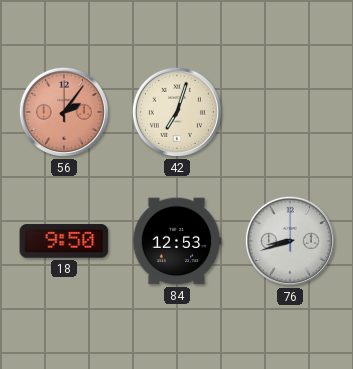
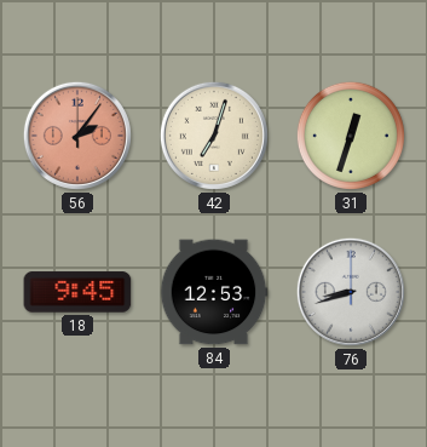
31: none -> 12:33
18: 9:50 -> 9:45
